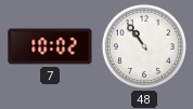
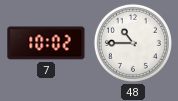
48: 10:54 -> 10:45
